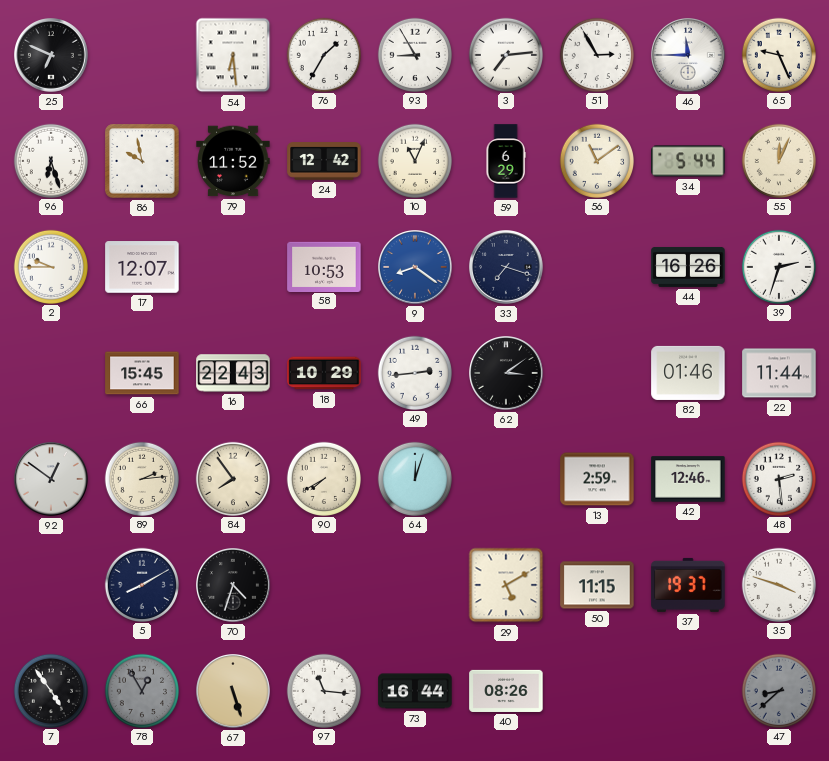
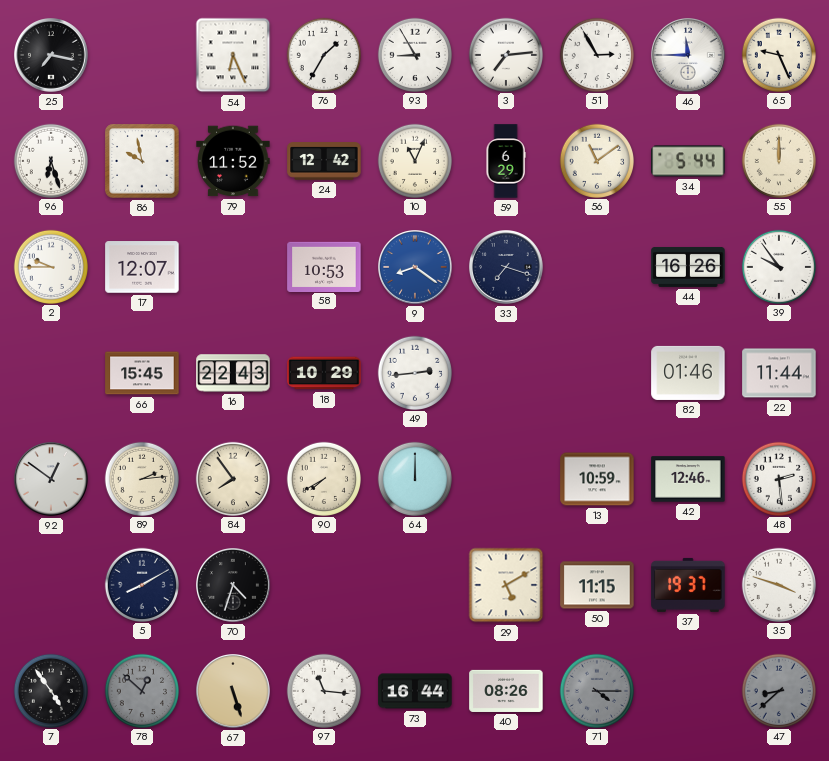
25: 6:49 -> 7:17
54: 6:29 -> 6:26
55: 12:04 -> 12:00
39: 2:33 -> 9:54
62: 3:09 -> none
64: 12:03 -> 12:00
13: 2:59 -> 10:59
78: 12:55 -> 12:52
71: none -> 4:15
